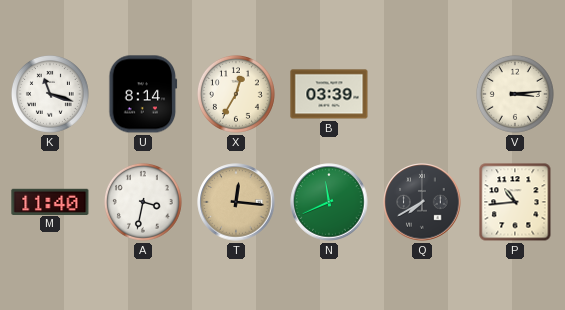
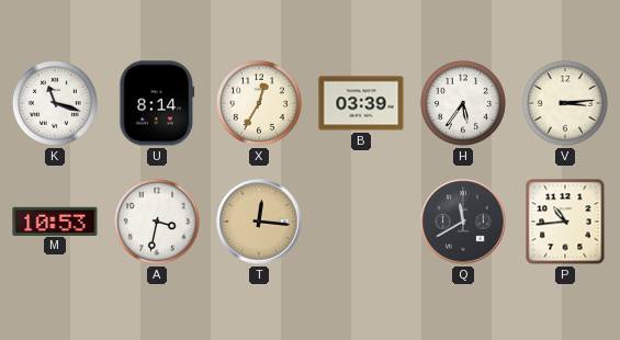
H: none -> 5:36
M: 11:40 -> 10:53
N: 11:41 -> none
Q: 7:40 -> 11:40
